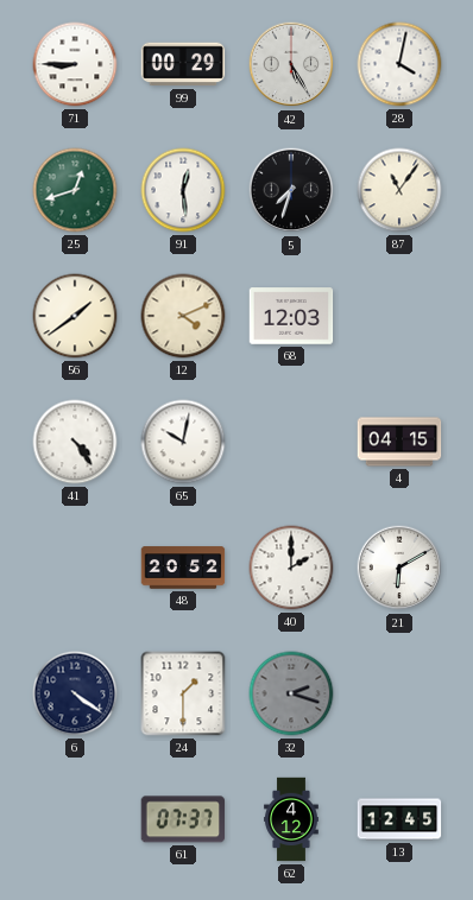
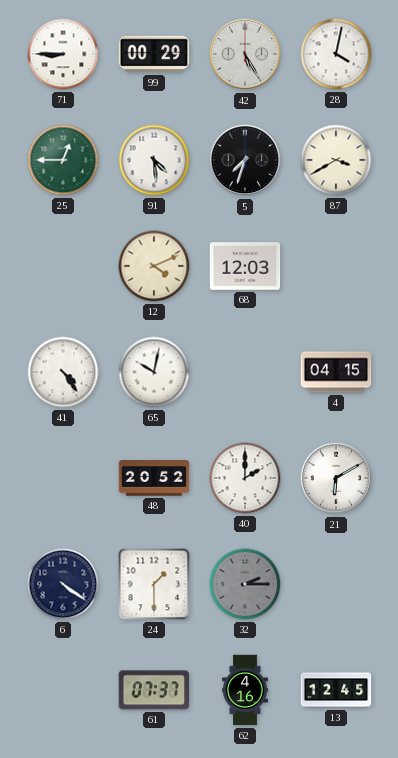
25: 12:42 -> 12:45
91: 12:29 -> 4:29
87: 11:06 -> 3:40
56: 1:39 -> none
32: 2:18 -> 2:15
62: 4:12 -> 4:16
